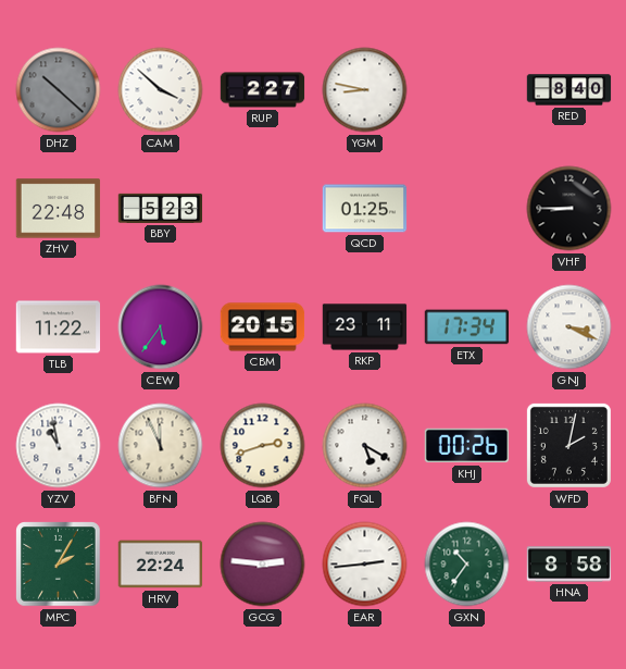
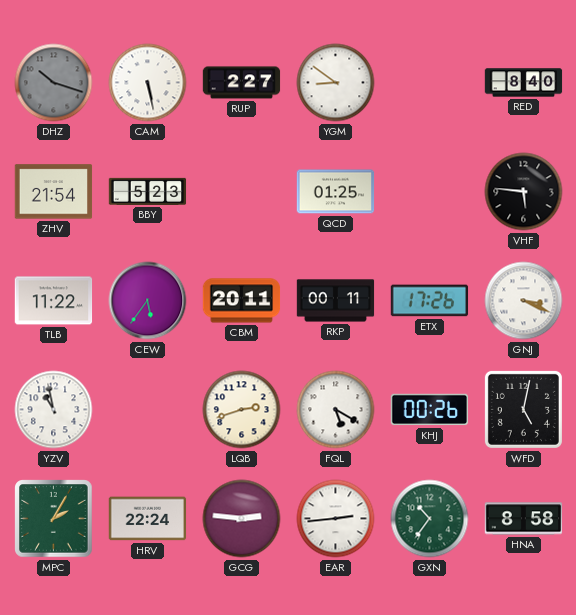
DHZ: 10:22 -> 10:18
CAM: 3:52 -> 5:28
YGM: 8:47 -> 8:51
ZHV: 22:48 -> 21:54
VHF: 8:45 -> 5:46
CBM: 20:15 -> 20:11
RKP: 23:11 -> 00:11
ETX: 17:34 -> 17:26
BFN: 11:56 -> none
WFD: 2:02 -> 5:02
